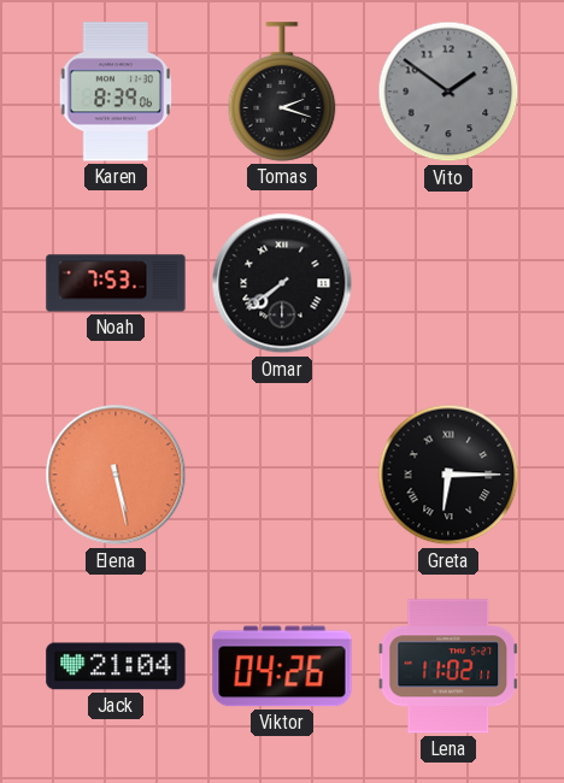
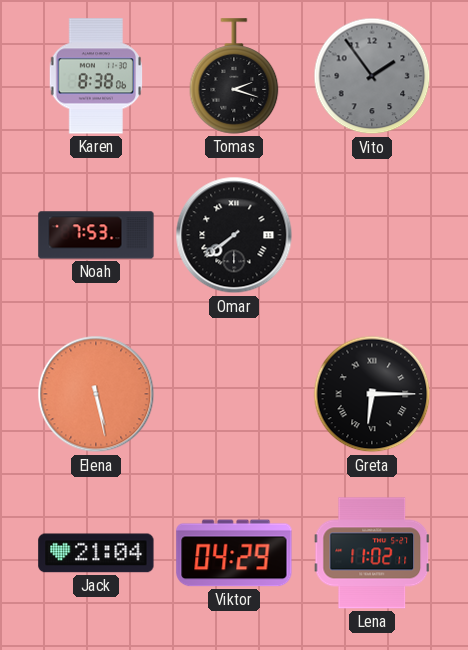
Karen: 8:39 -> 8:38
Vito: 1:51 -> 1:54
Viktor: 04:26 -> 04:29
